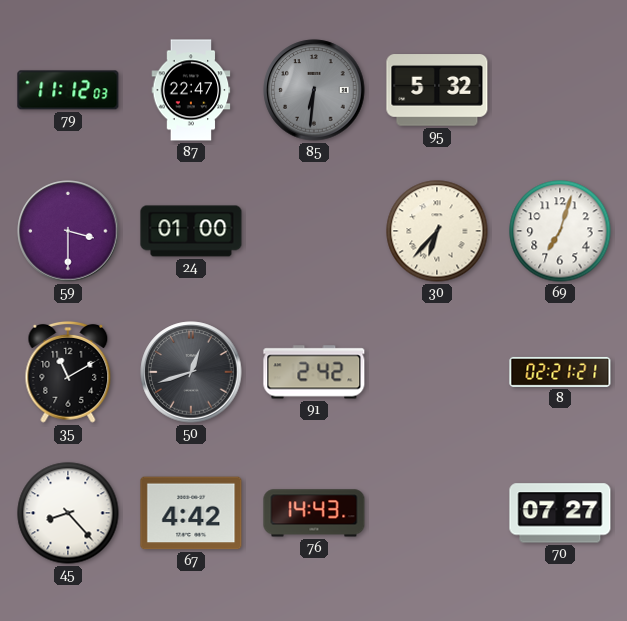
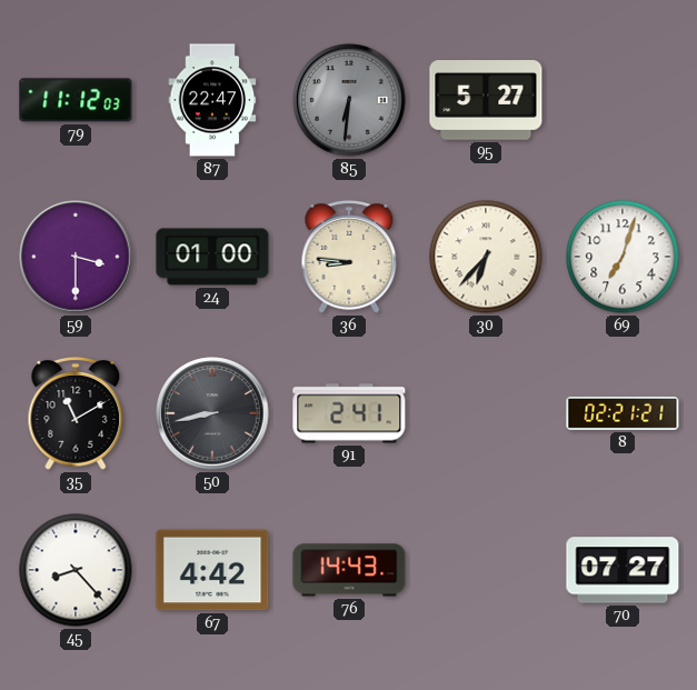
95: 5:32 -> 5:27
36: none -> 8:46
50: 12:42 -> 8:43
91: 2:42 -> 2:41
